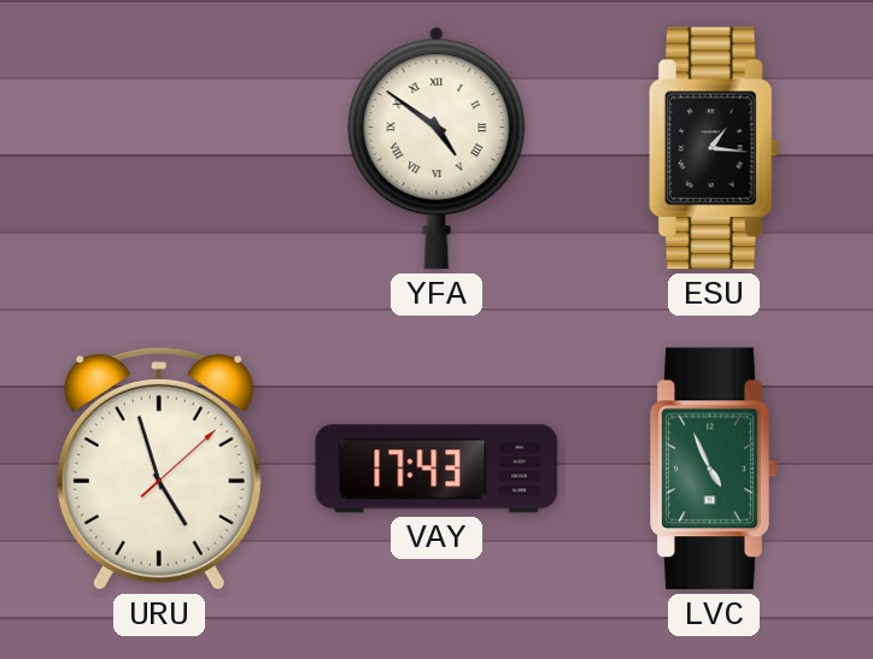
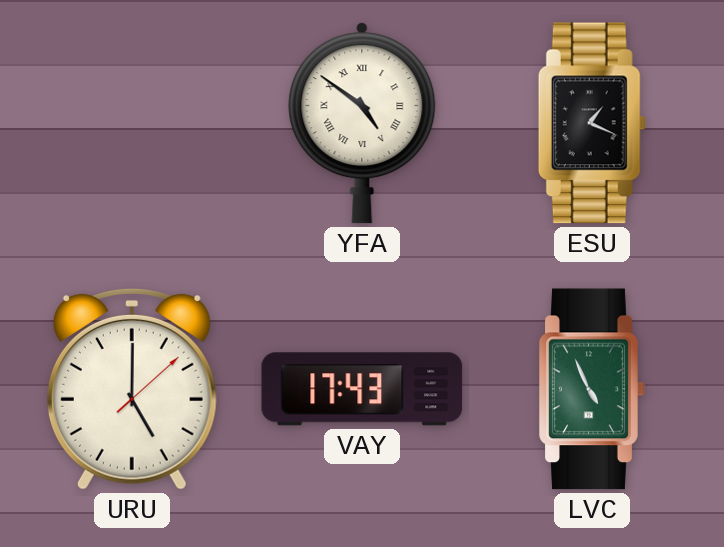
ESU: 1:16 -> 1:19
URU: 4:57 -> 5:00
